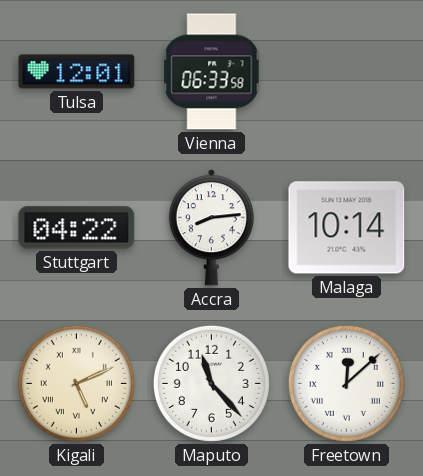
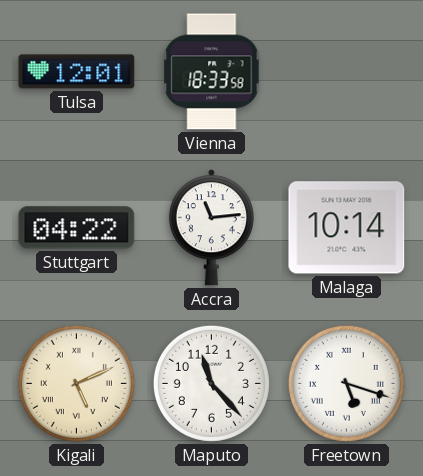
Vienna: 06:33 -> 18:33
Accra: 8:14 -> 11:14
Freetown: 12:08 -> 5:18
